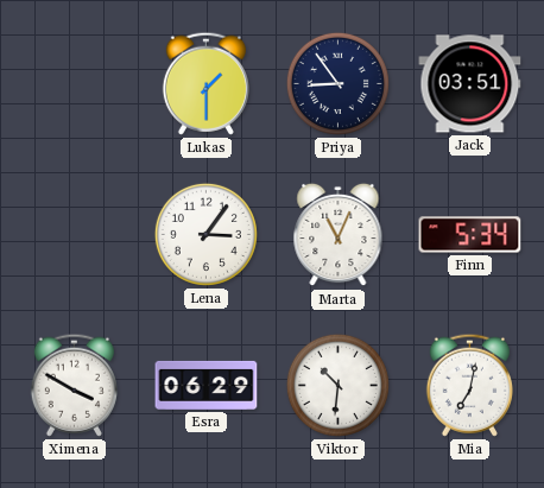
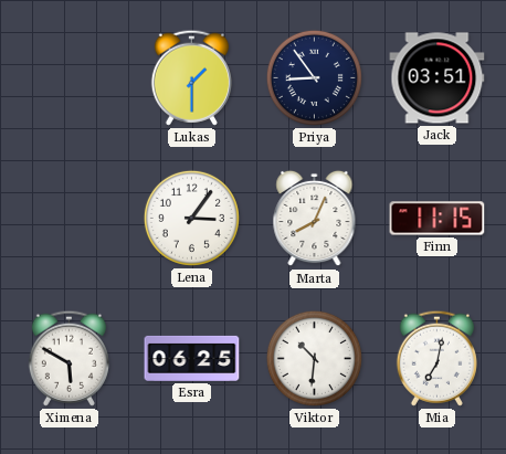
Marta: 11:04 -> 8:04
Finn: 5:34 -> 11:15
Ximena: 3:50 -> 5:50
Esra: 06:29 -> 06:25
